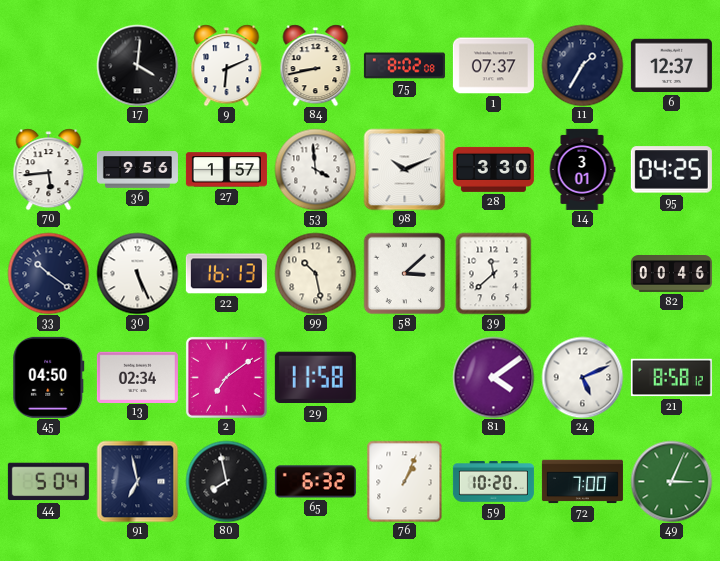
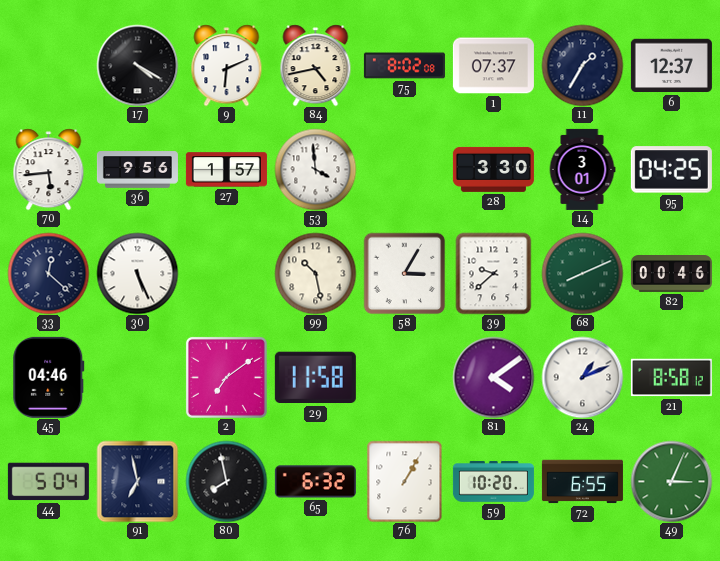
17: 4:01 -> 4:20
84: 8:43 -> 4:43
98: 10:11 -> none
33: 10:21 -> 12:22
22: 16:13 -> none
58: 3:08 -> 3:05
39: 11:38 -> 9:38
68: none -> 8:11
45: 04:50 -> 04:46
13: 02:34 -> none
24: 5:11 -> 1:11
76: 1:04 -> 1:05
72: 7:00 -> 6:55
